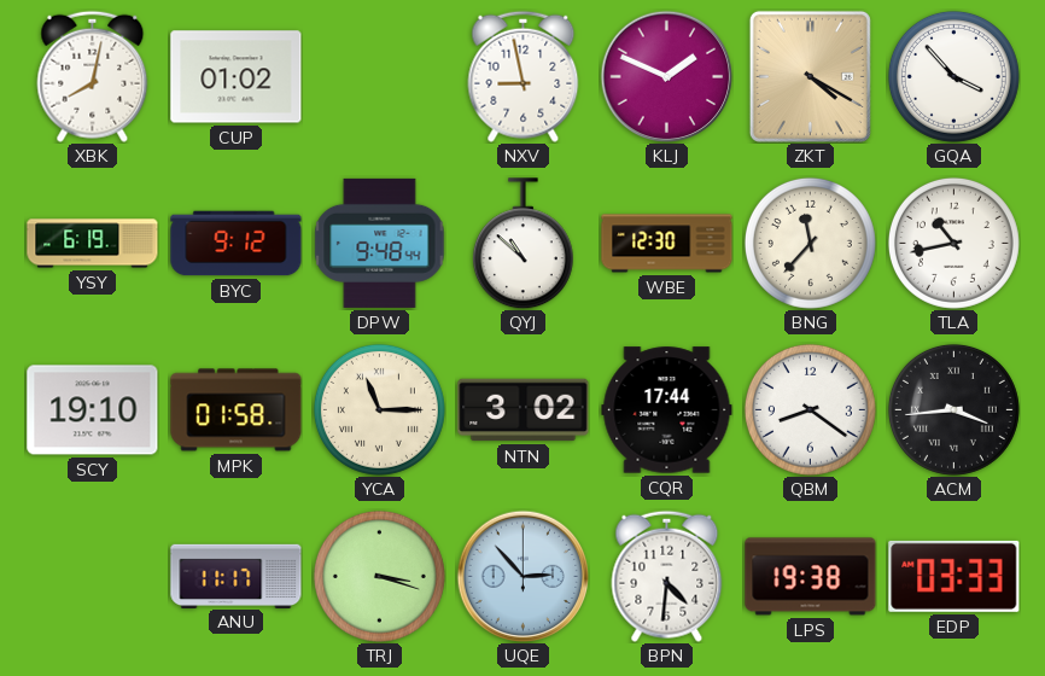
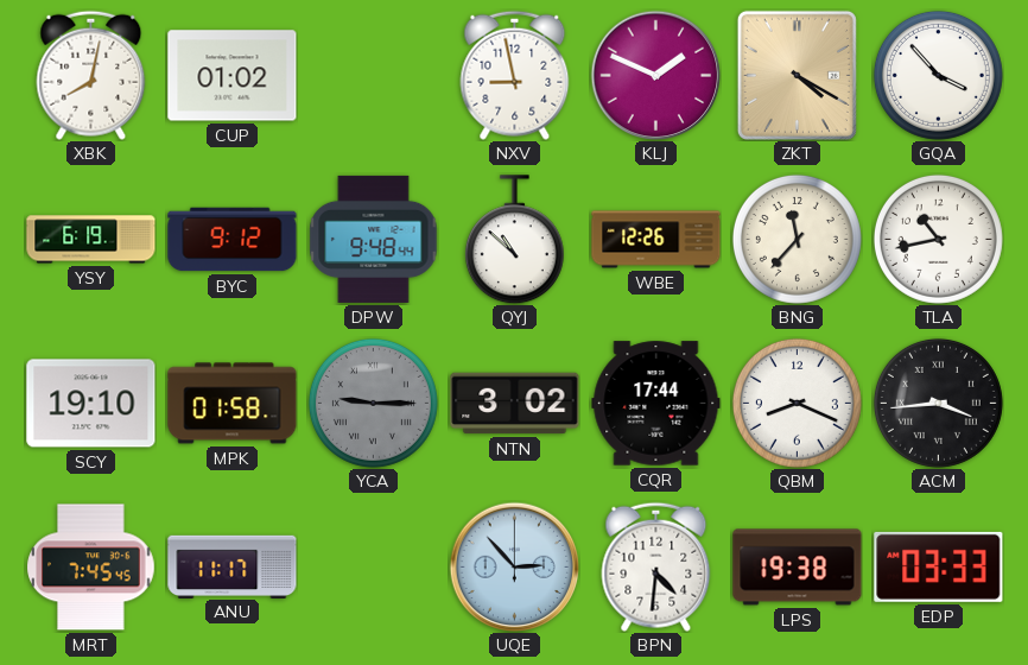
WBE: 12:30 -> 12:26
YCA: 11:15 -> 9:15
YCA dial: cream -> grey
QBM: 8:21 -> 8:19
MRT: none -> 7:45
TRJ: 3:18 -> none
